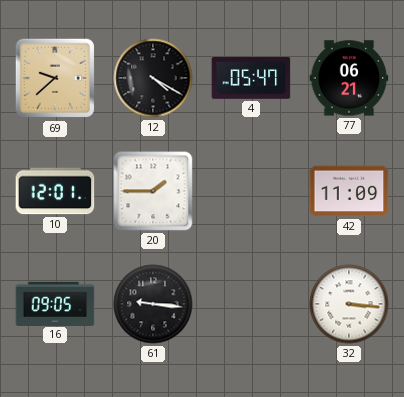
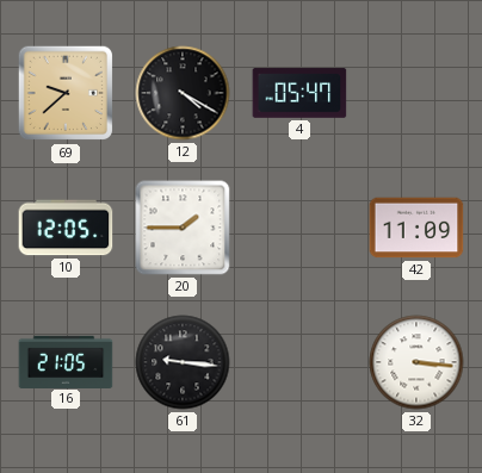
77: 06:21 -> none
10: 12:01 -> 12:05
16: 09:05 -> 21:05
